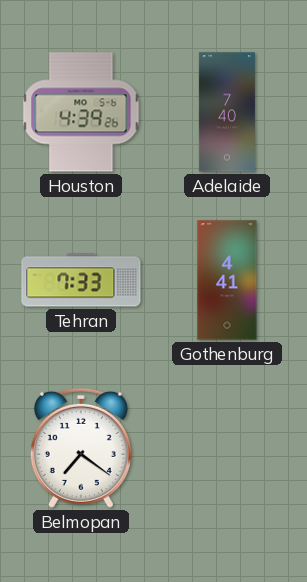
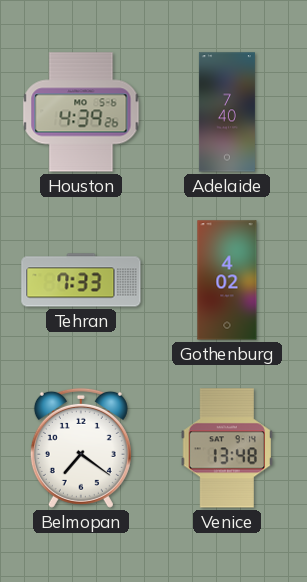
Gothenburg: 4:41 -> 4:02
Venice: none -> 13:48
